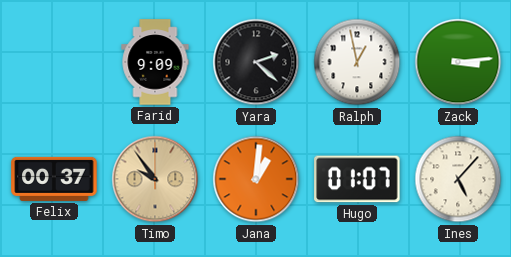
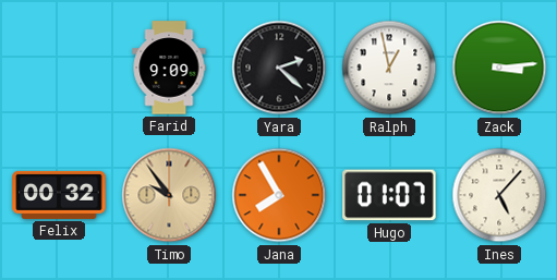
Felix: 00:37 -> 00:32
Jana: 1:01 -> 7:55
